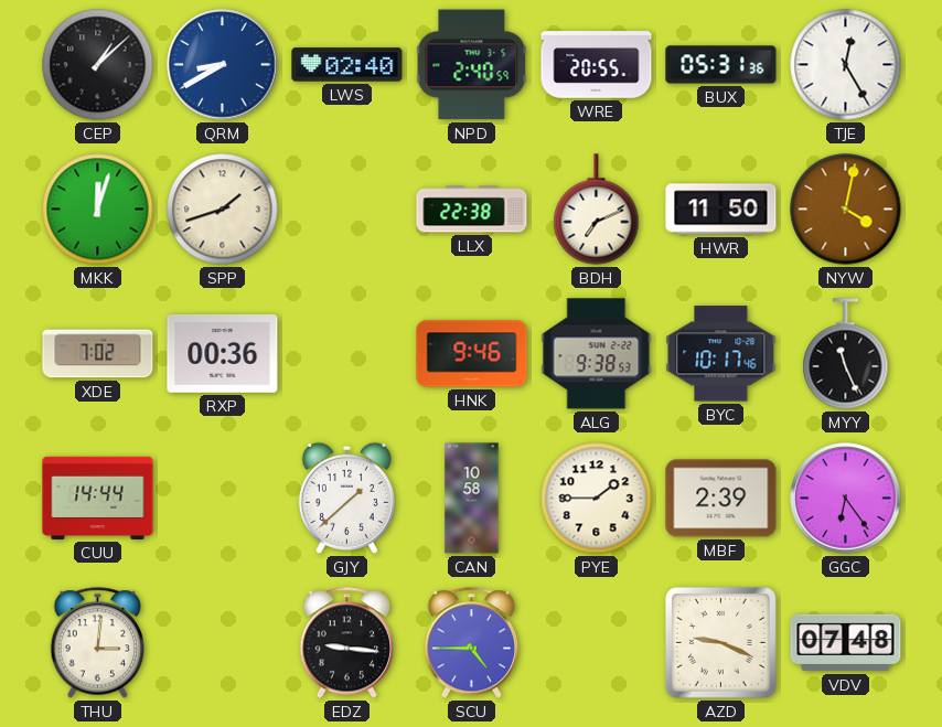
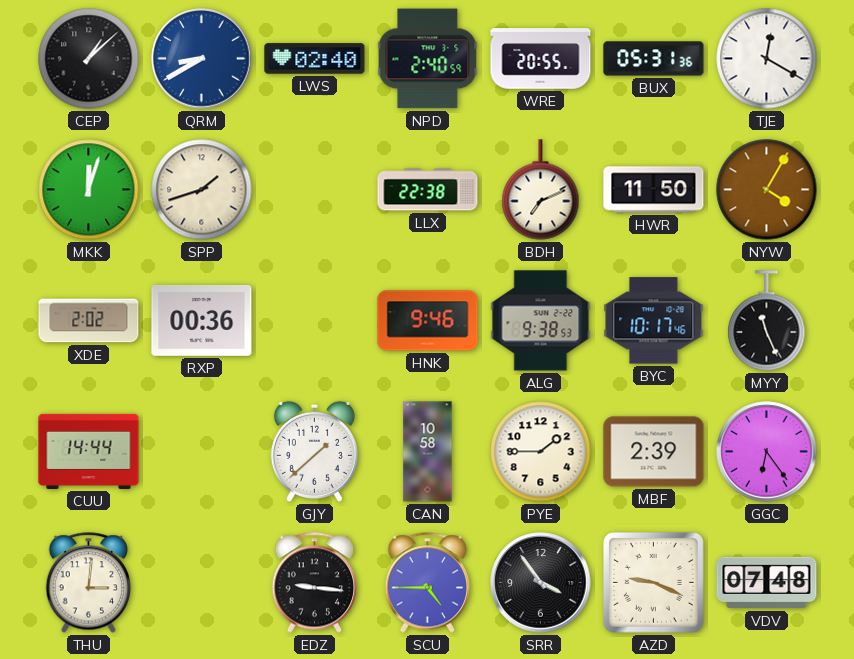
TJE: 12:25 -> 12:20
NYW: 4:02 -> 4:05
XDE: 7:02 -> 2:02
SRR: none -> 3:54
